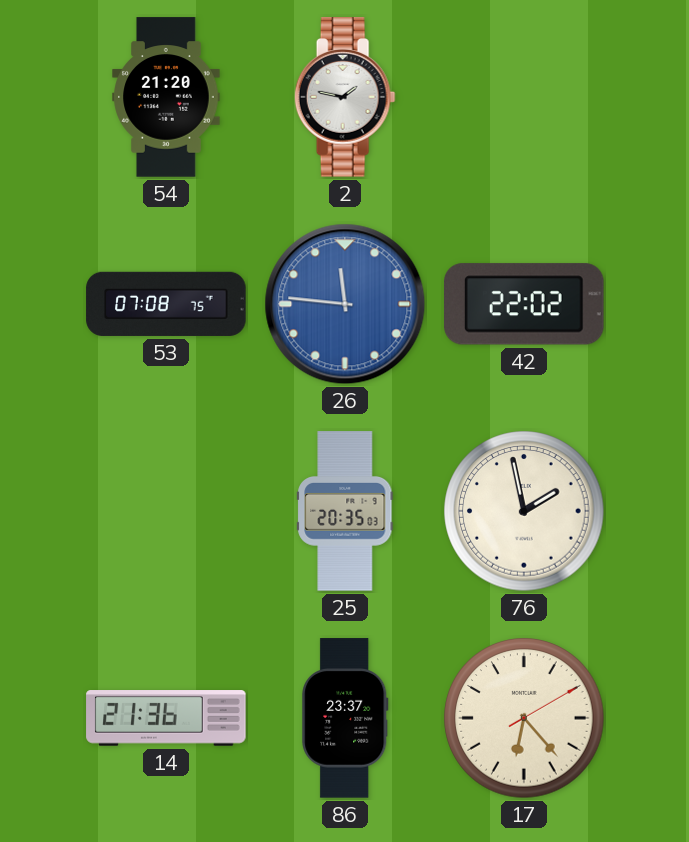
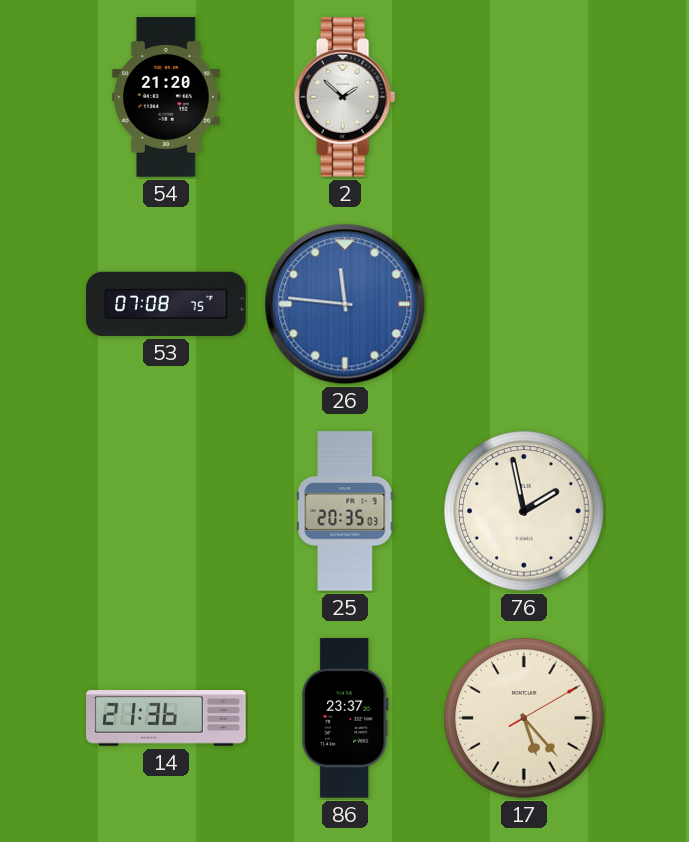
2: 1:47 -> 1:52
42: 22:02 -> none
17: 6:23 -> 5:23
